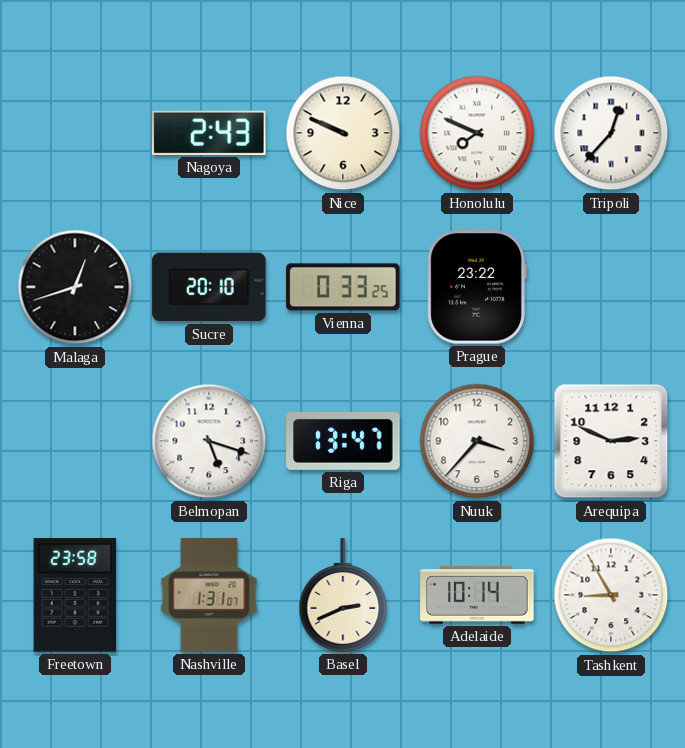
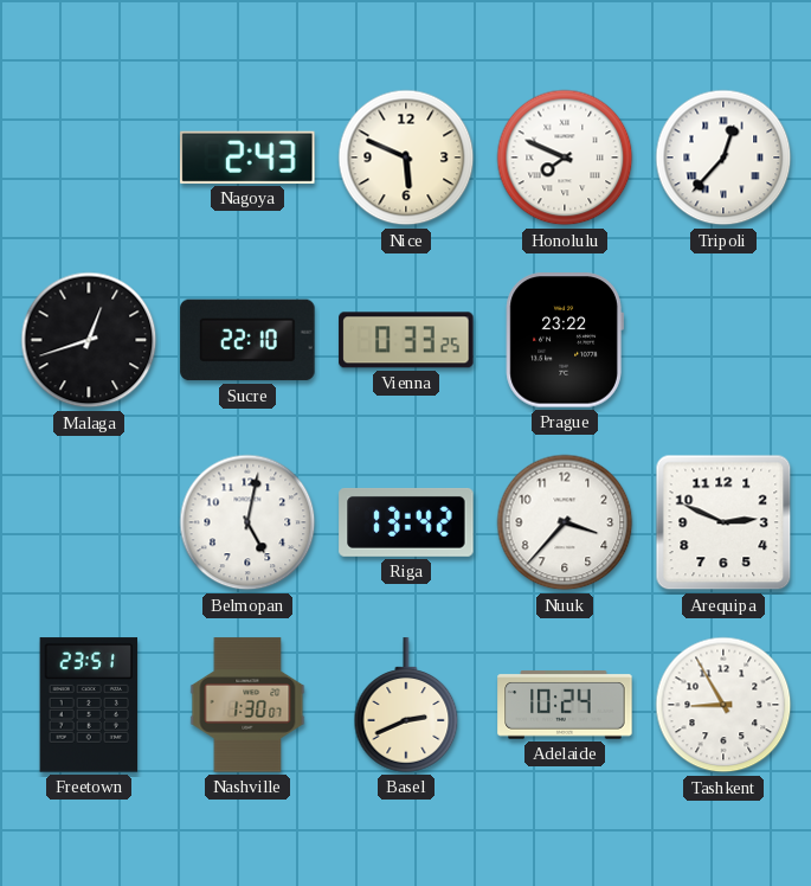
Nice: 9:49 -> 5:49
Sucre: 20:10 -> 22:10
Belmopan: 5:18 -> 5:02
Riga: 13:47 -> 13:42
Freetown: 23:58 -> 23:51
Nashville: 1:31 -> 1:30
Adelaide: 10:14 -> 10:24
